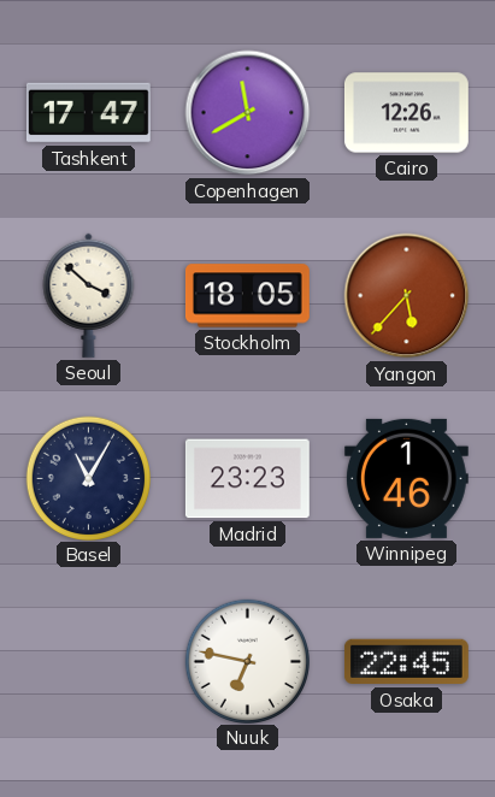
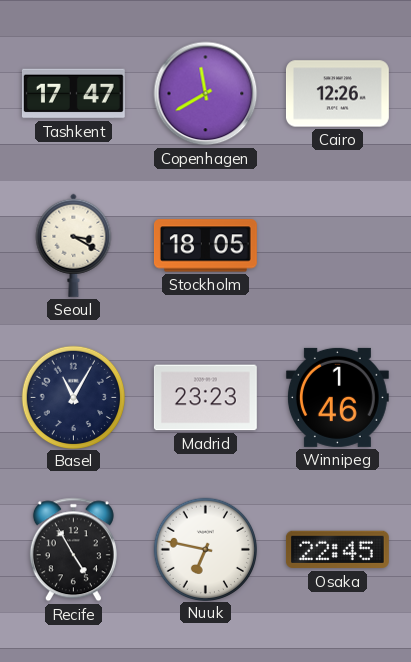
Seoul: 3:52 -> 3:20
Yangon: 5:37 -> none
Recife: none -> 4:55
